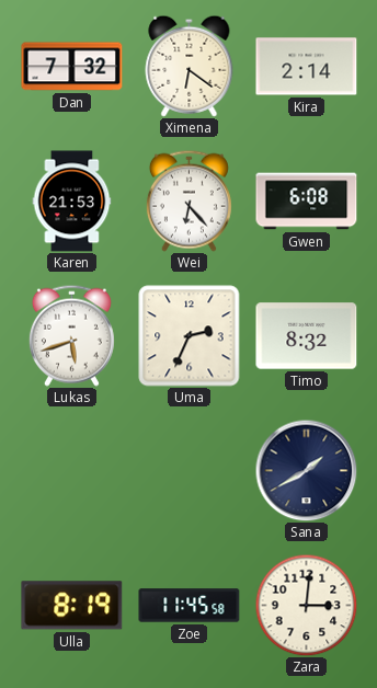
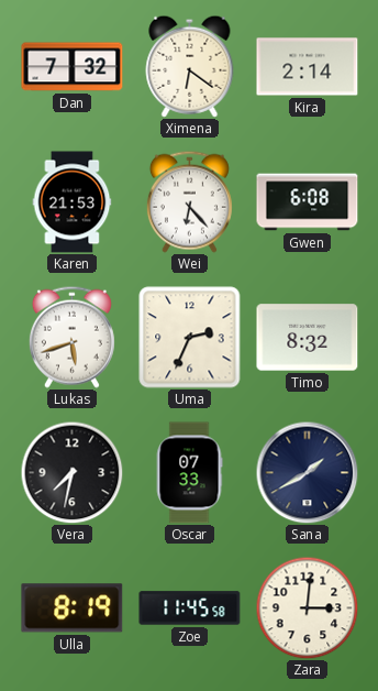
Vera: none -> 7:32
Oscar: none -> 07:33
